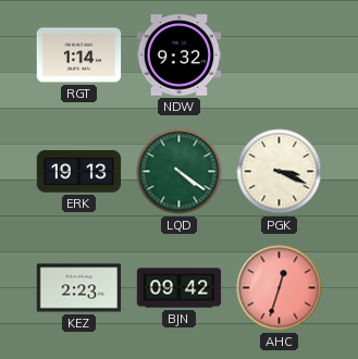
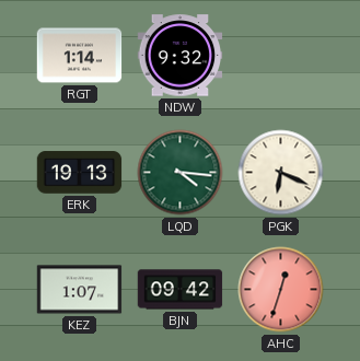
LQD: 4:21 -> 4:16
PGK: 3:19 -> 6:19
KEZ: 2:23 -> 1:07
